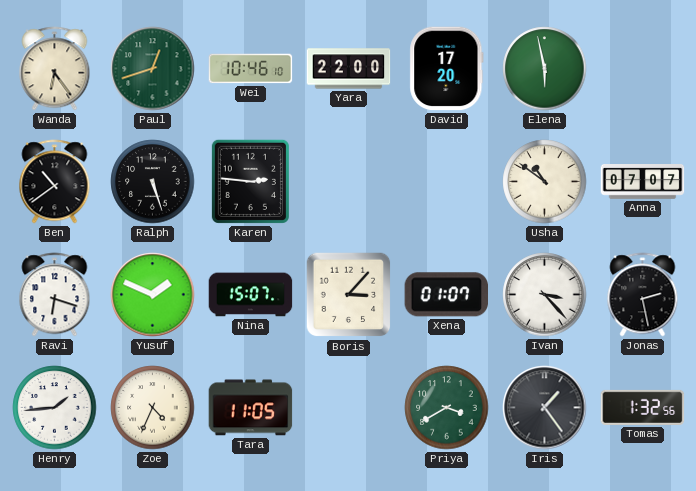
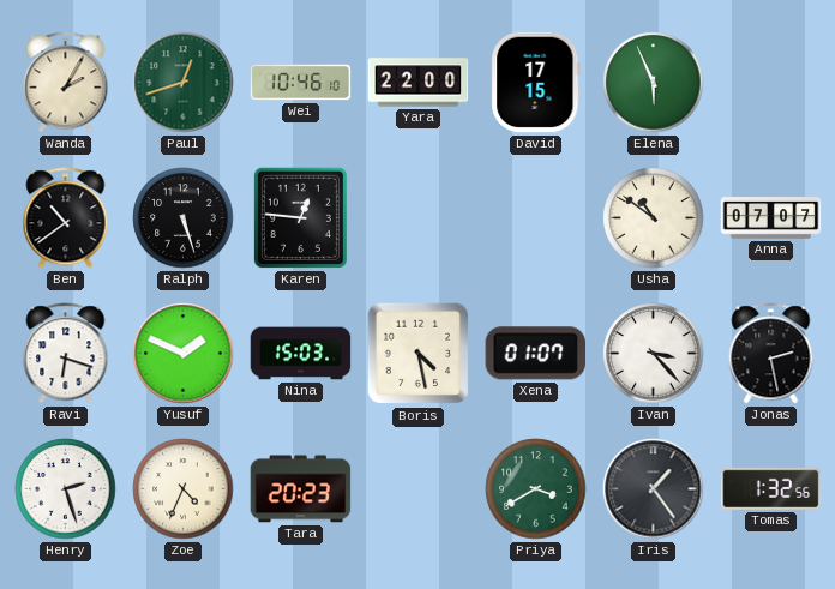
Wanda: 6:24 -> 2:05
David: 17:20 -> 17:15
Elena: 5:58 -> 5:56
Karen: 2:46 -> 12:46
Nina: 15:07 -> 15:03
Boris: 3:07 -> 4:28
Henry: 1:44 -> 2:27
Tara: 11:05 -> 20:23
